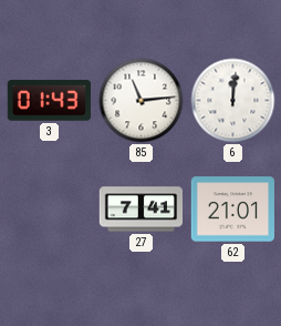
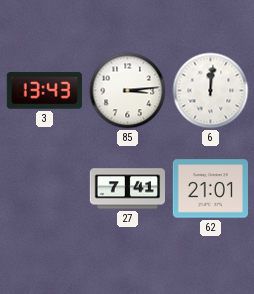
3: 01:43 -> 13:43
85: 11:14 -> 3:14
